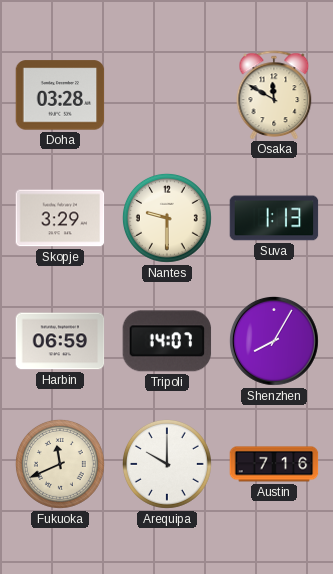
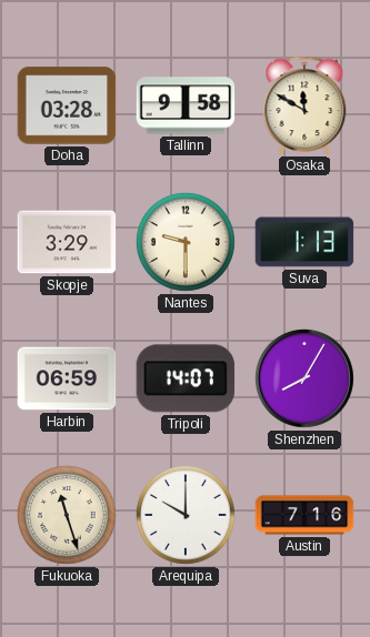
Tallinn: none -> 9:58
Fukuoka: 11:41 -> 11:27
